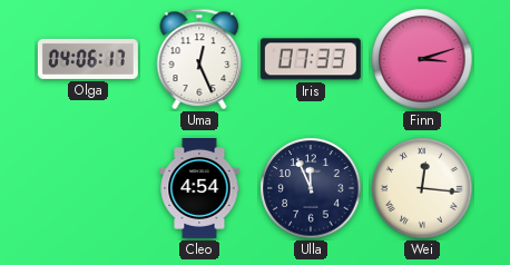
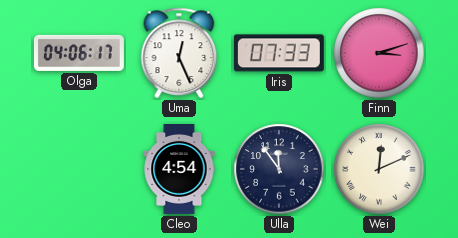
Ulla: 11:56 -> 11:54
Wei: 12:16 -> 12:11
